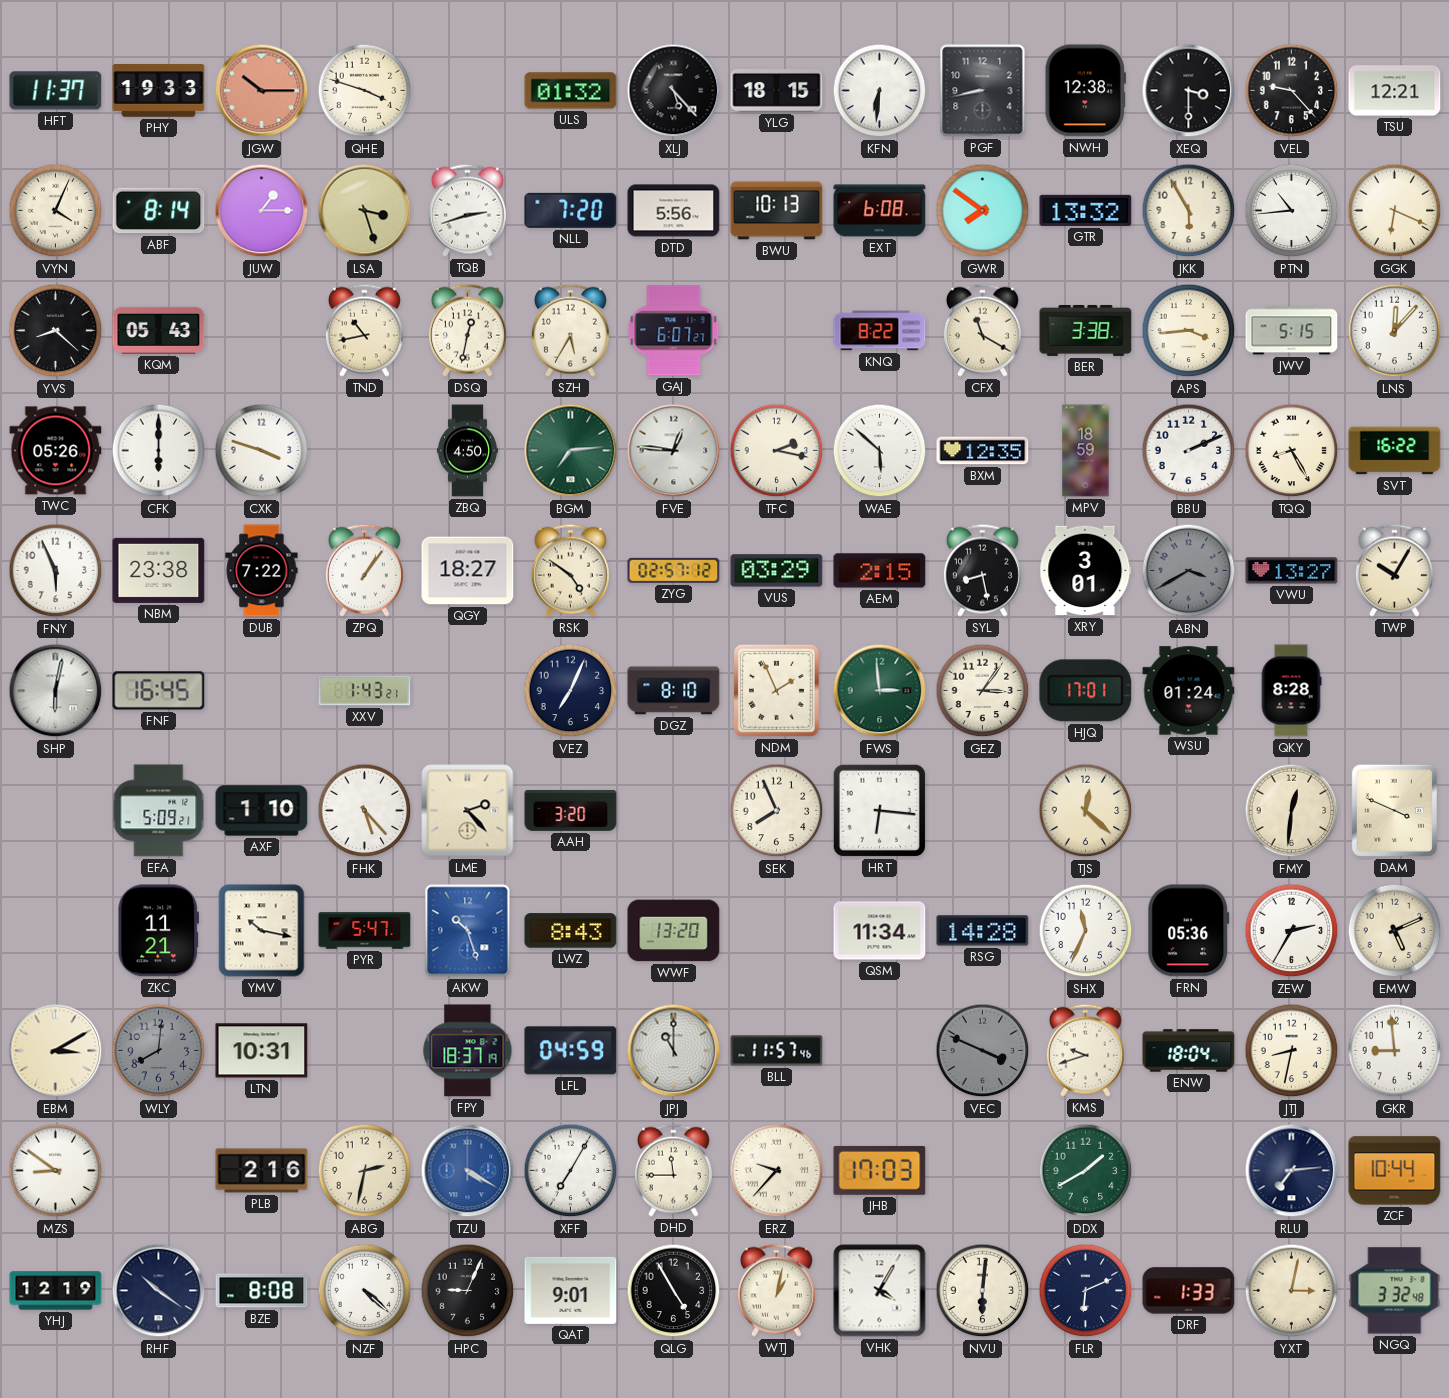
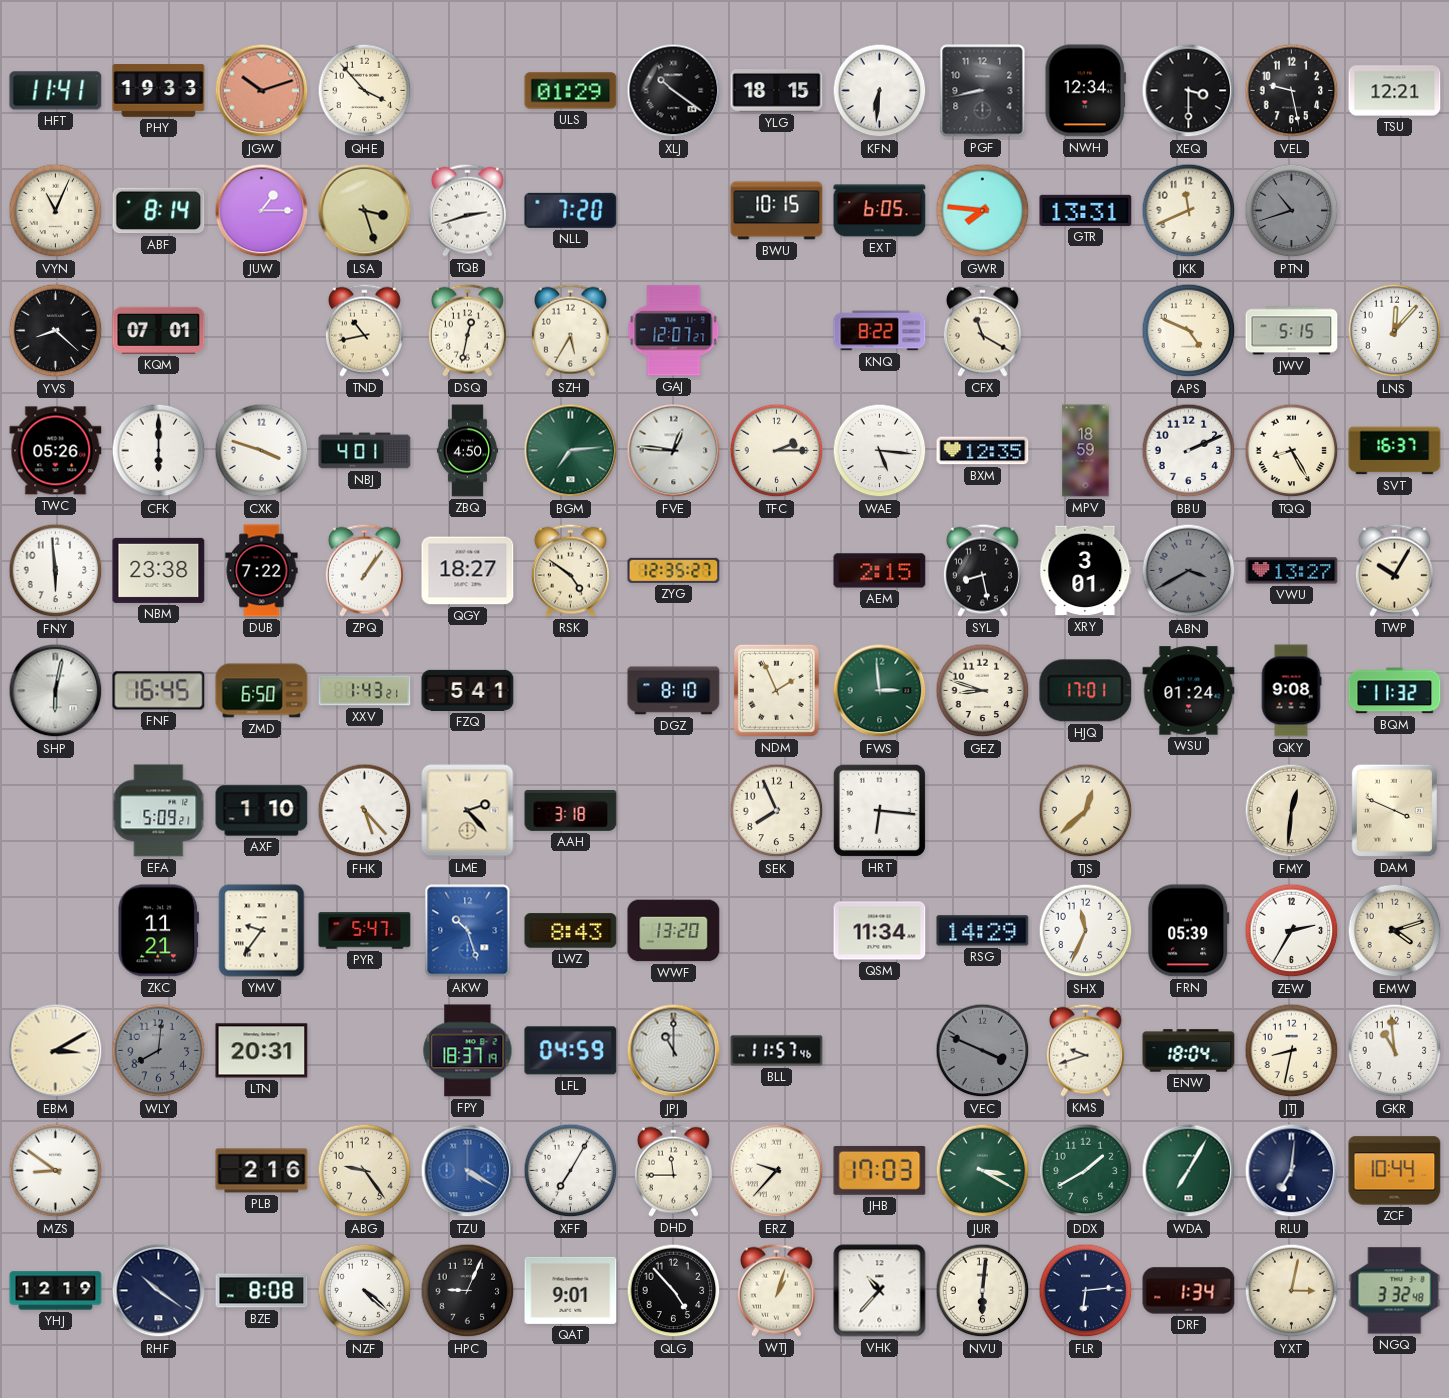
HFT: 11:37 -> 11:41
JGW: 10:15 -> 10:12
QHE: 3:48 -> 3:53
ULS: 01:32 -> 01:29
XLJ: 5:23 -> 10:21
NWH: 12:38 -> 12:34
VEL: 9:23 -> 9:28
VYN: 4:04 -> 11:04
DTD: 5:56 -> none
BWU: 10:13 -> 10:15
EXT: 6:08 -> 6:05
GWR: 7:51 -> 7:46
GTR: 13:32 -> 13:31
JKK: 5:55 -> 11:41
PTN: 10:44 -> 10:42
PTN dial: white -> grey
GGK: 6:19 -> none
KQM: 05:43 -> 07:01
GAJ: 6:07 -> 12:07
BER: 3:38 -> none
APS: 3:44 -> 4:49
NBJ: none -> 4:01
TFC: 2:17 -> 2:15
WAE: 5:52 -> 5:16
SVT: 16:22 -> 16:37
FNY: 5:56 -> 5:59
ZYG: 02:57 -> 12:35
VUS: 03:29 -> none
ZMD: none -> 6:50
FZQ: none -> 5:41
VEZ: 7:04 -> none
GEZ: 3:06 -> 8:48
QKY: 8:28 -> 9:08
BQM: none -> 11:32
AAH: 3:20 -> 3:18
TJS: 12:22 -> 12:38
YMV: 10:17 -> 9:36
RSG: 14:28 -> 14:29
FRN: 05:36 -> 05:39
EMW: 5:11 -> 4:12
LTN: 10:31 -> 20:31
GKR: 8:59 -> 10:59
ABG: 2:32 -> 9:24
JUR: none -> 3:20
WDA: none -> 7:05
RLU: 7:14 -> 7:01
QLG: 4:55 -> 4:53
WTJ: 1:02 -> 1:03
VHK: 4:05 -> 10:37
FLR: 6:11 -> 6:14
DRF: 1:33 -> 1:34
